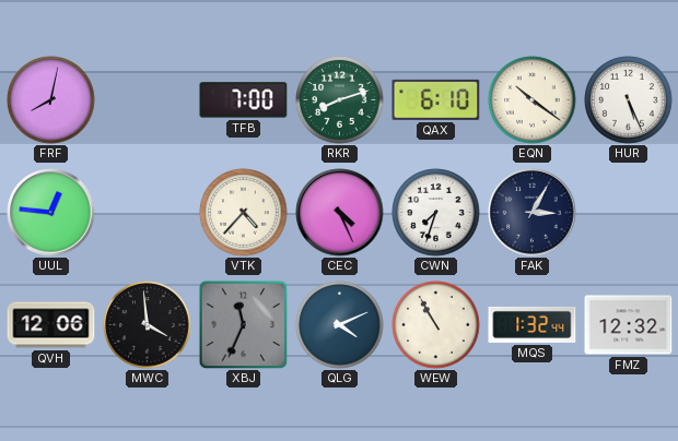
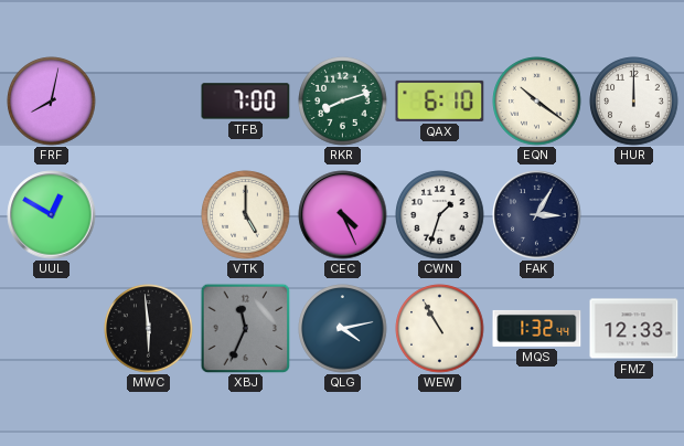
HUR: 5:26 -> 12:00
UUL: 12:46 -> 12:50
VTK: 4:37 -> 5:00
CWN: 7:33 -> 1:33
QVH: 12:06 -> none
MWC: 3:59 -> 5:59
QLG: 4:11 -> 4:13
FMZ: 12:32 -> 12:33
